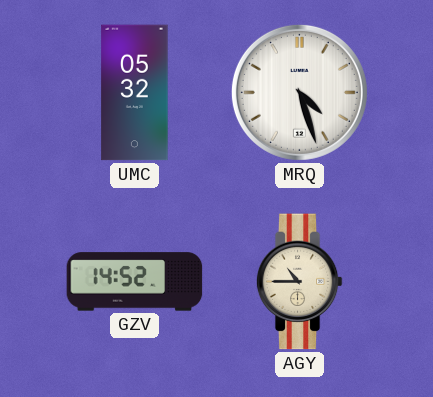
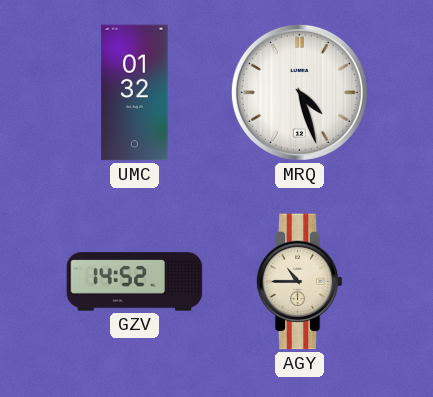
UMC: 05:32 -> 01:32
